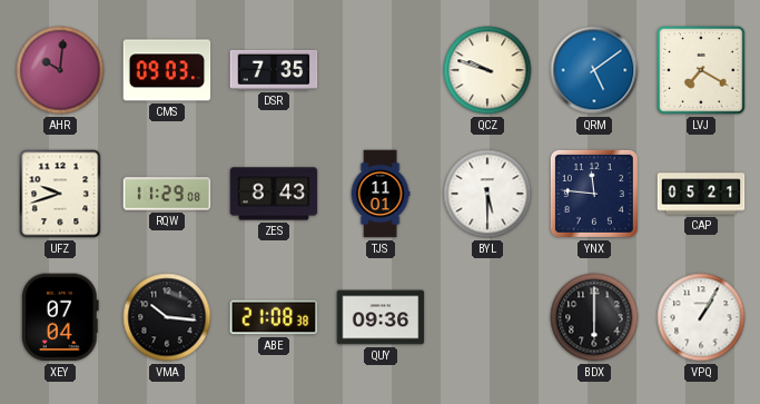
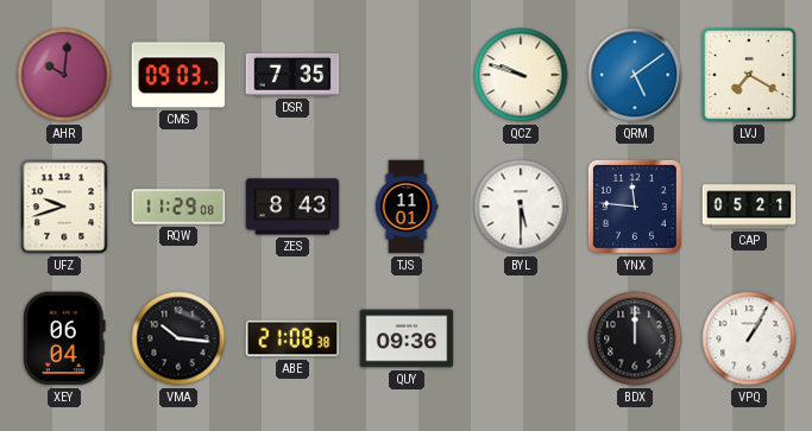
XEY: 07:04 -> 06:04
BDX: 6:00 -> 12:00
